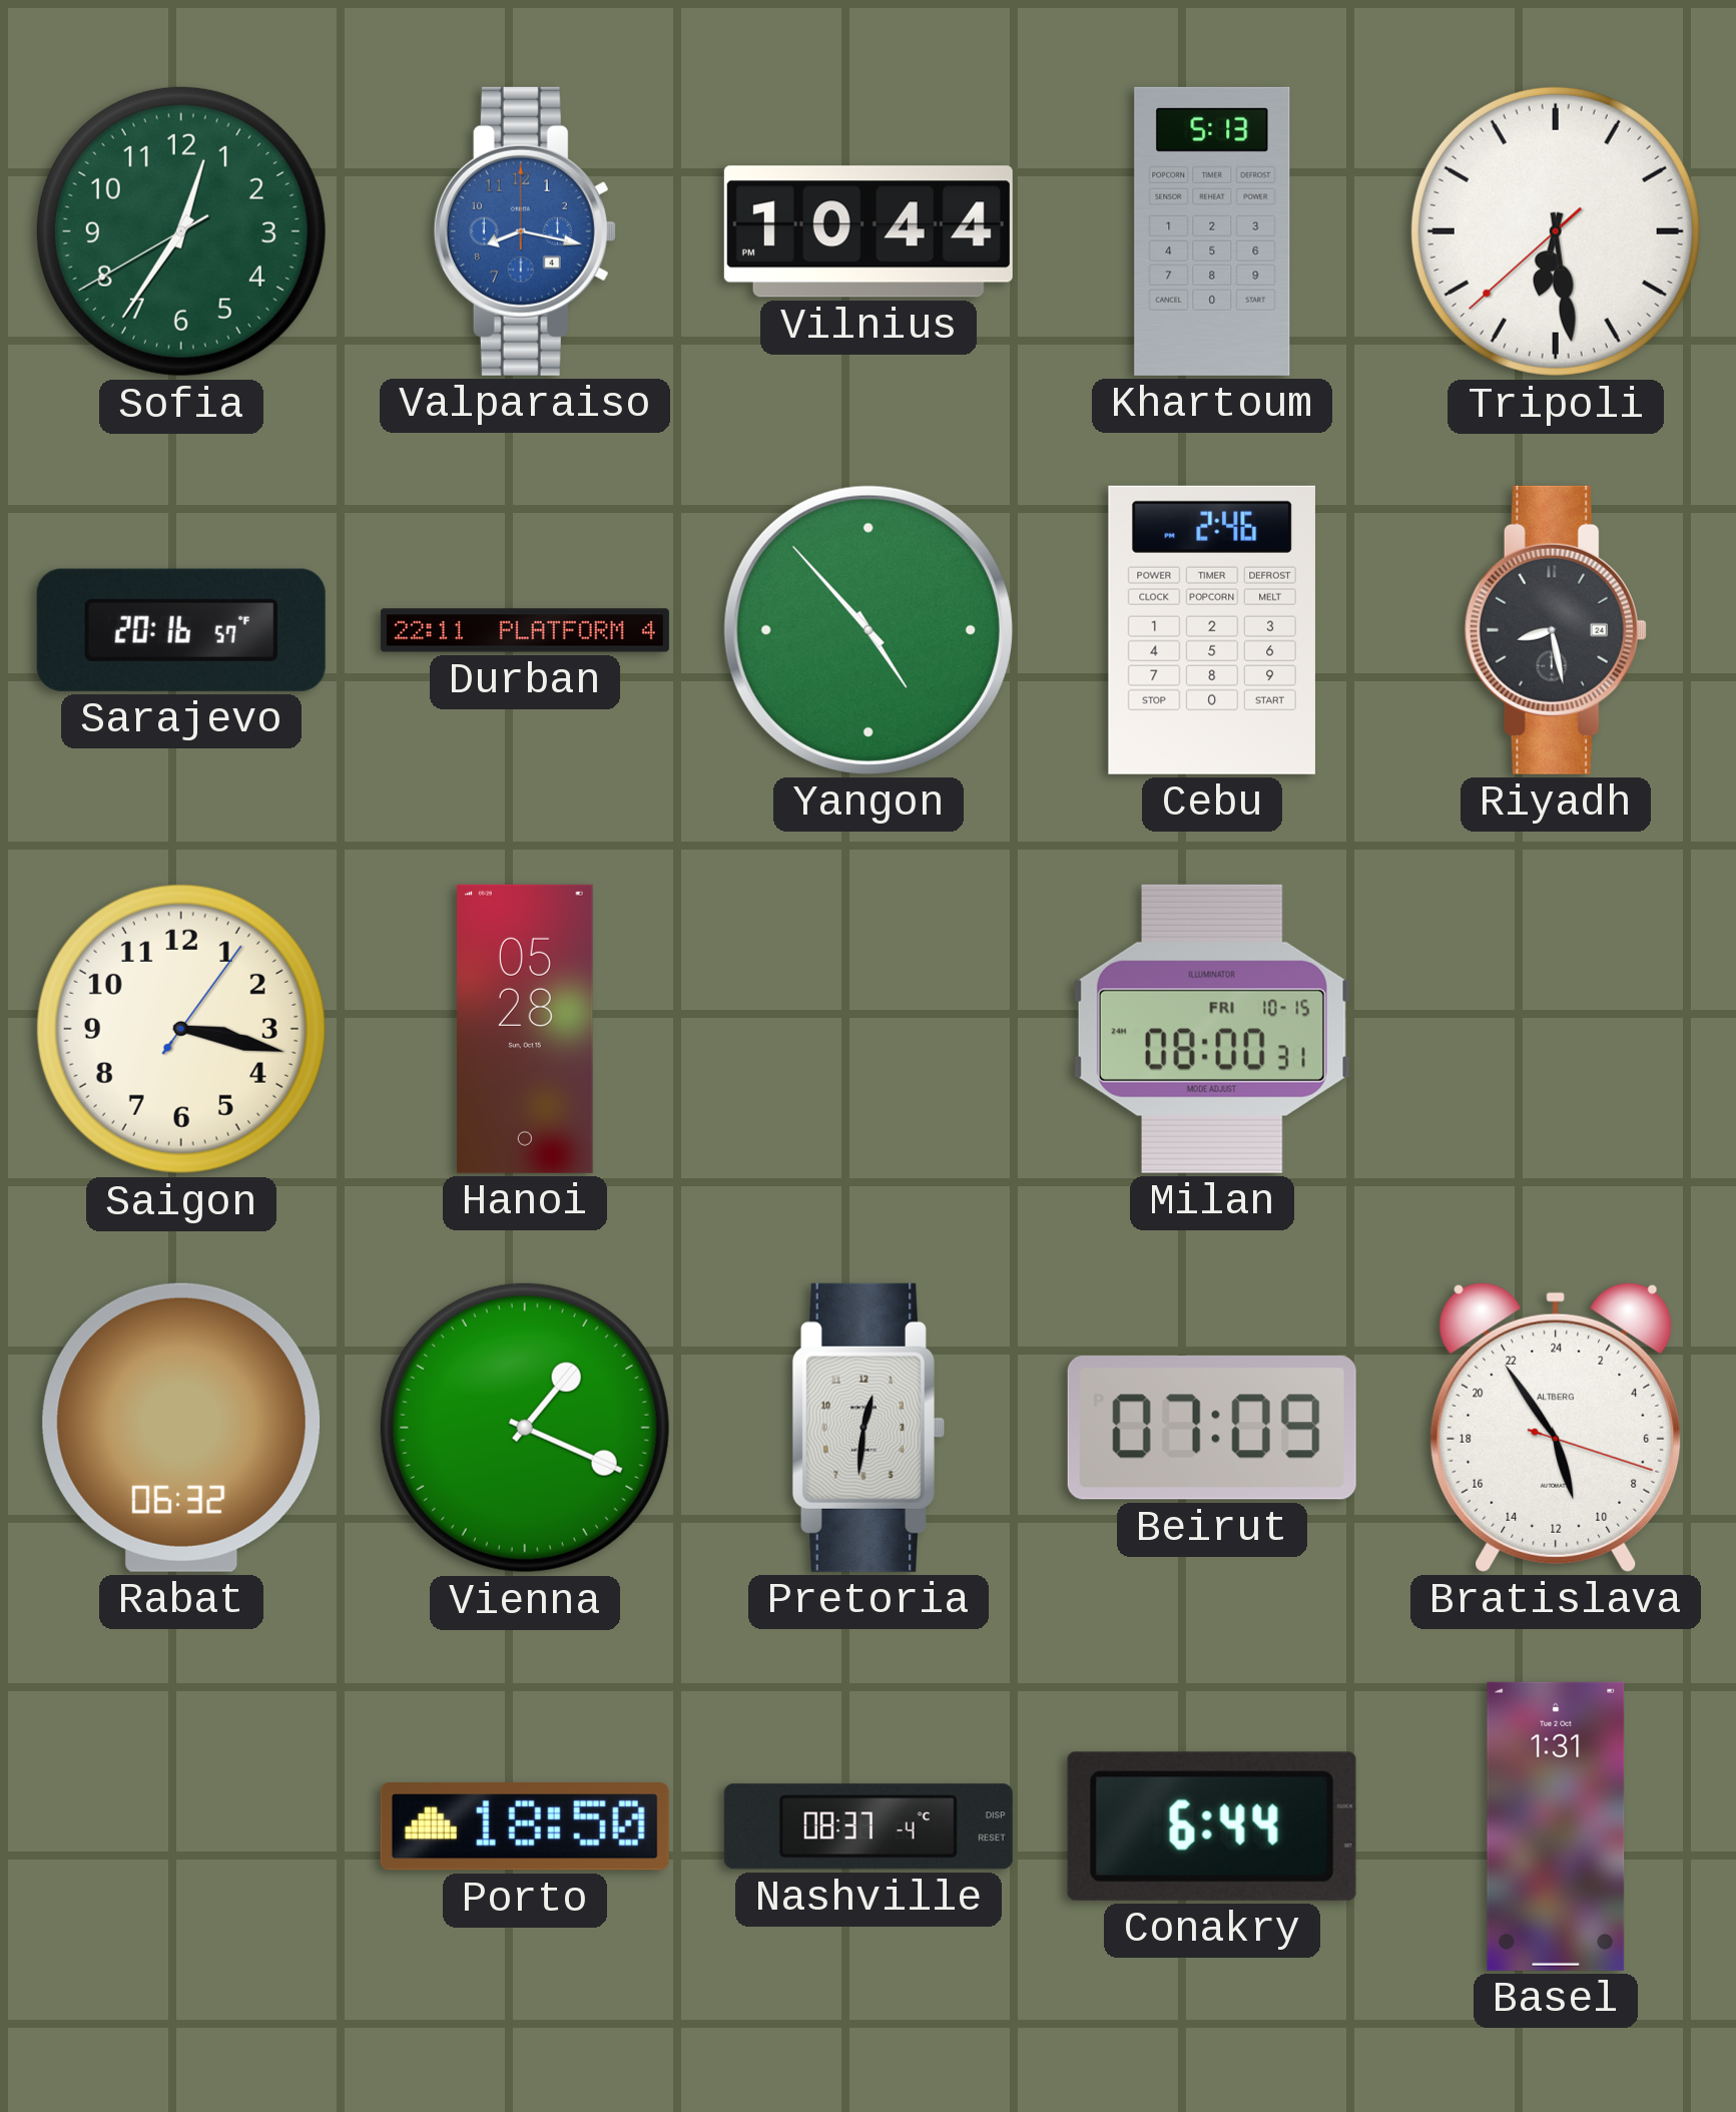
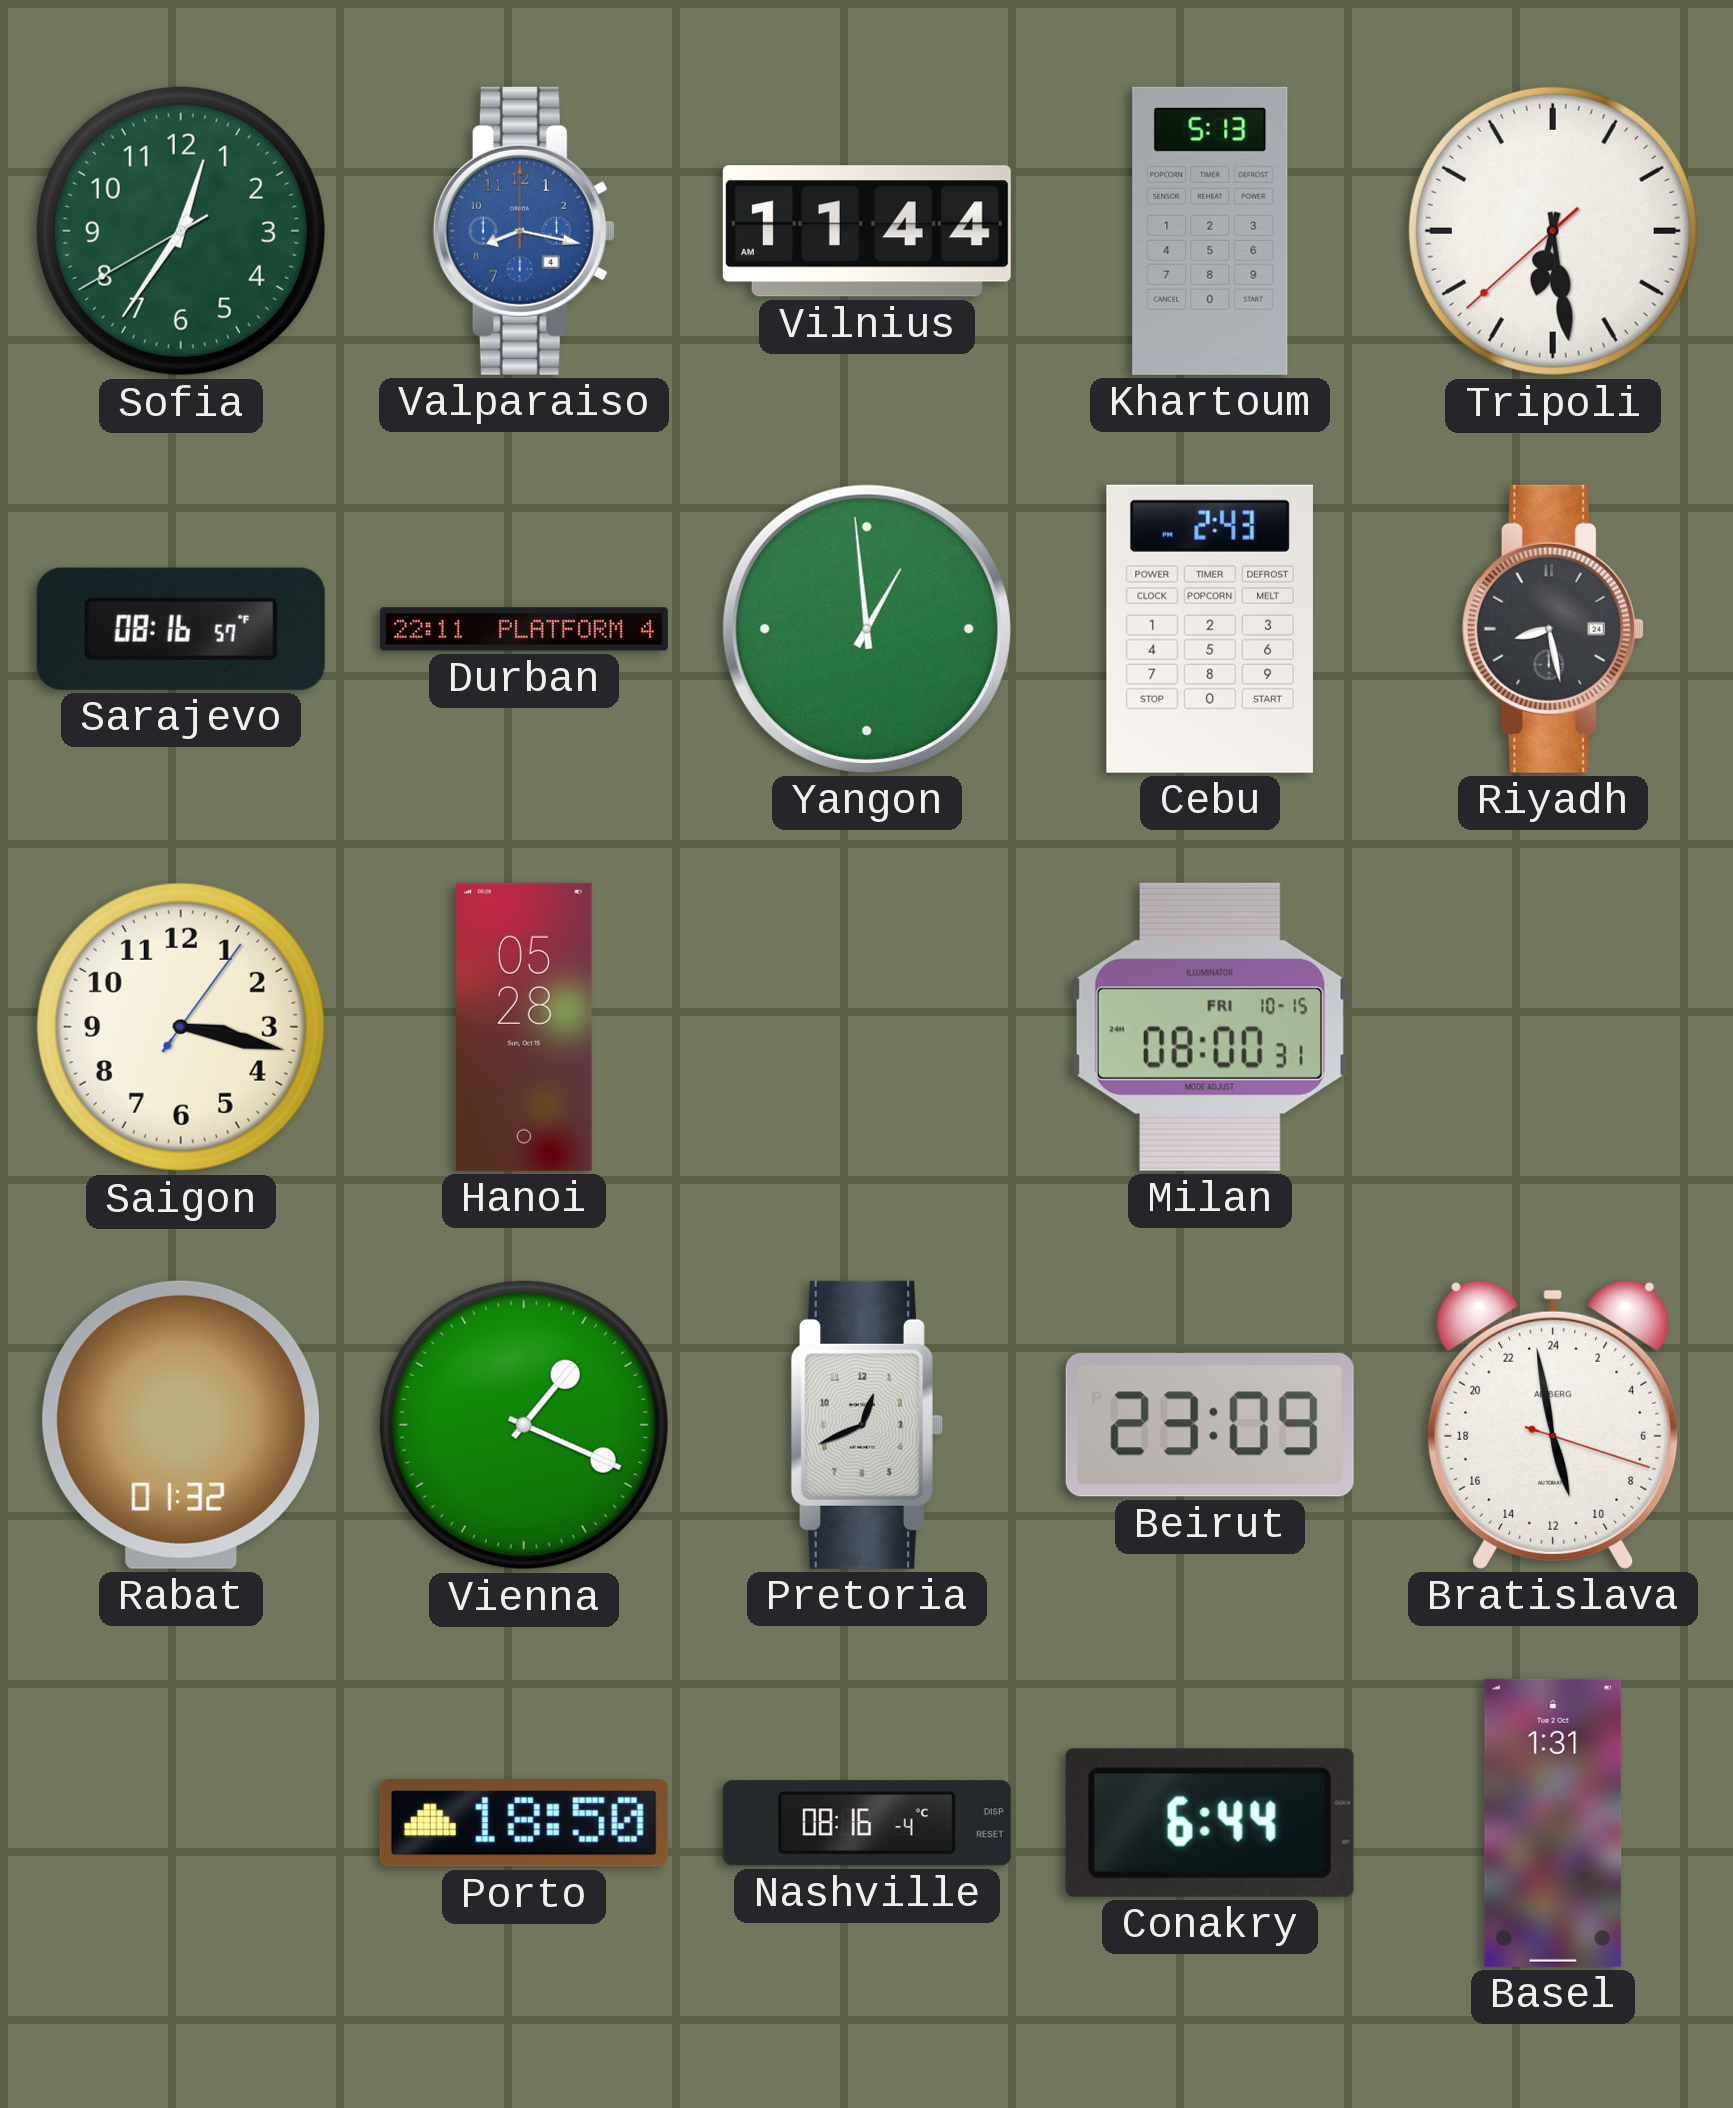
Vilnius: 10:44 -> 11:44
Sarajevo: 20:16 -> 08:16
Yangon: 4:53 -> 12:59
Cebu: 2:46 -> 2:43
Rabat: 06:32 -> 01:32
Pretoria: 12:31 -> 12:41
Beirut: 07:09 -> 23:09
Bratislava: 10:54 -> 10:58
Nashville: 08:37 -> 08:16
